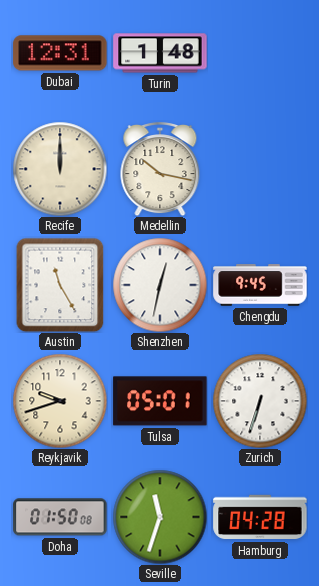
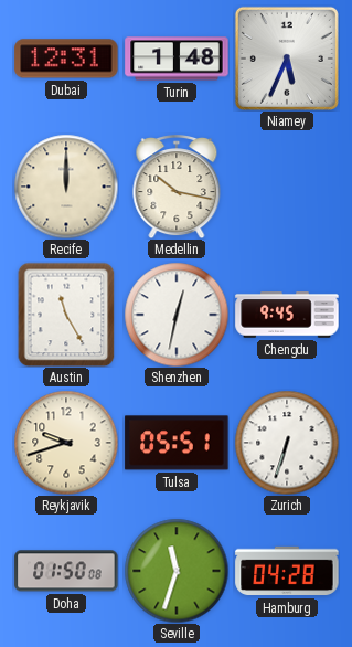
Niamey: none -> 5:34
Tulsa: 05:01 -> 05:51
